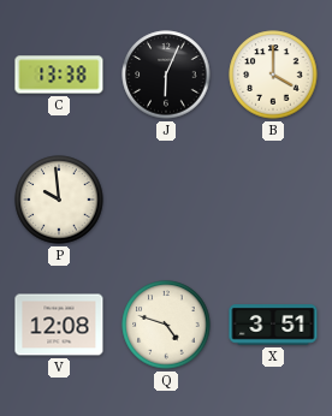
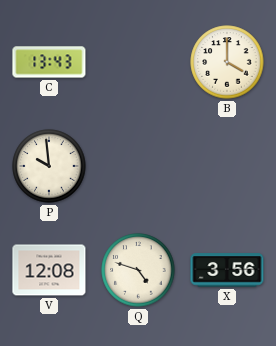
C: 13:38 -> 13:43
J: 6:04 -> none
X: 3:51 -> 3:56
